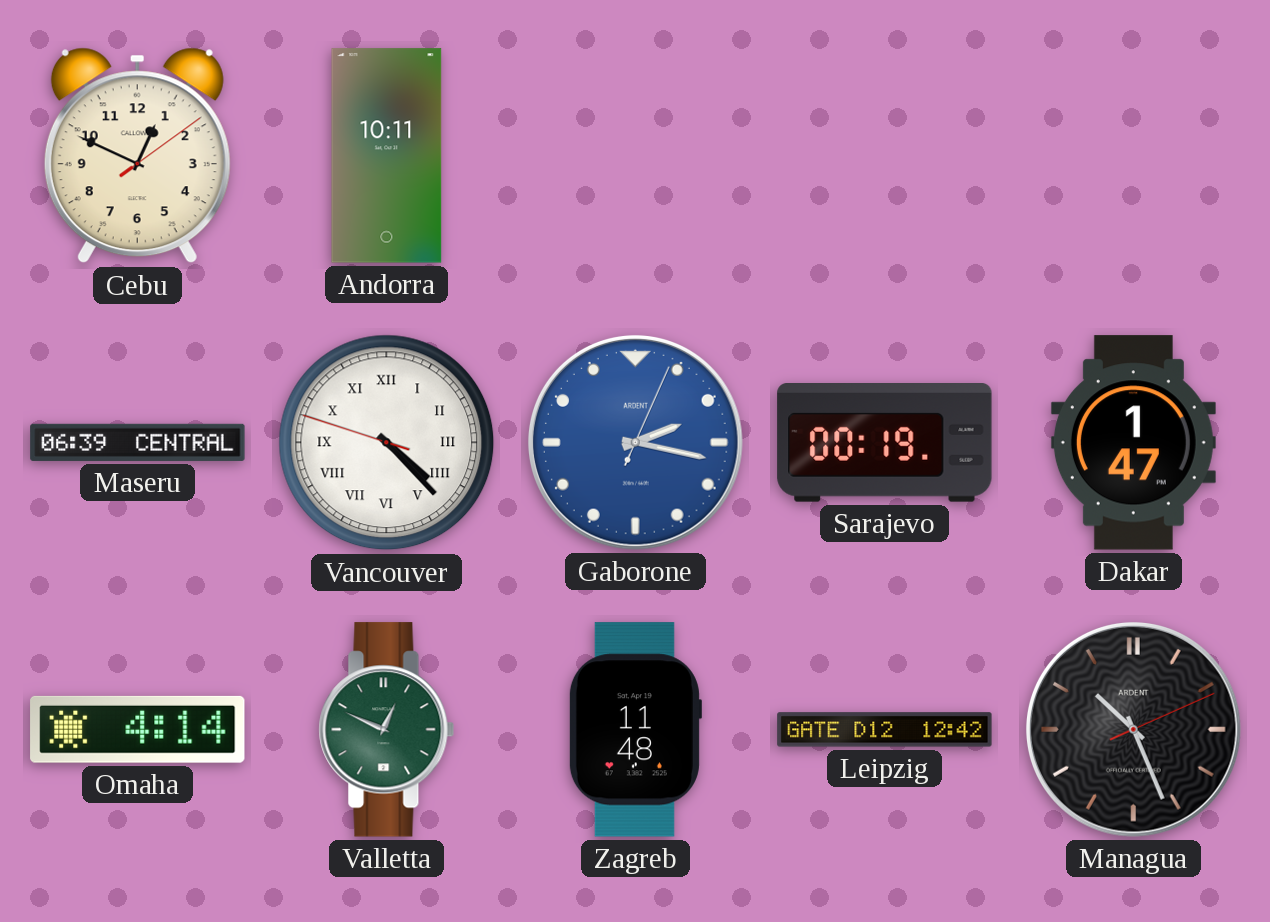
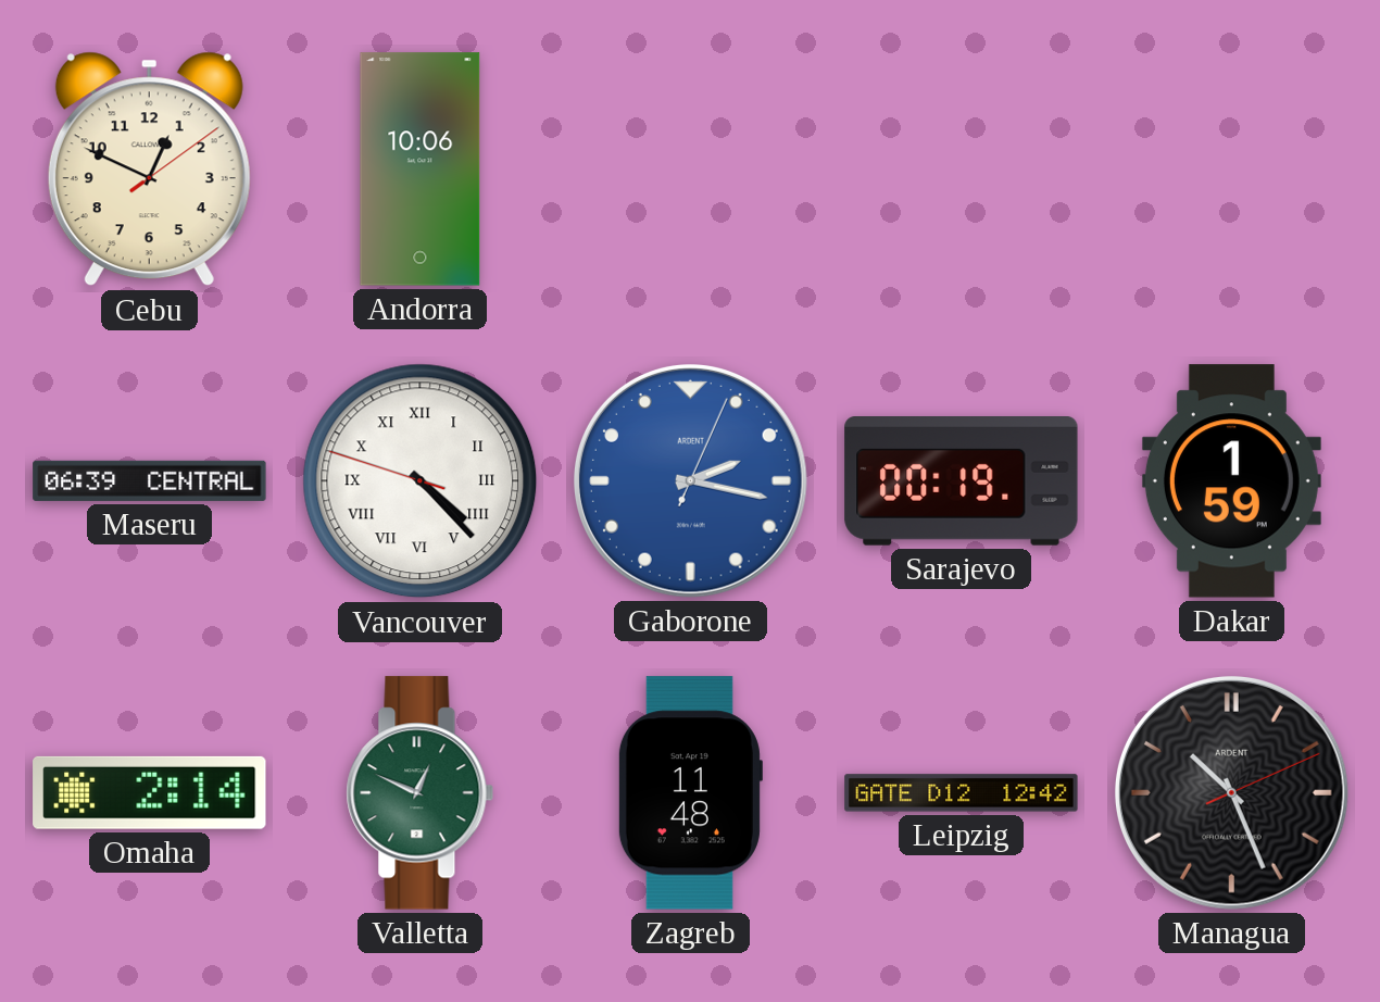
Andorra: 10:11 -> 10:06
Dakar: 1:47 -> 1:59
Omaha: 4:14 -> 2:14
